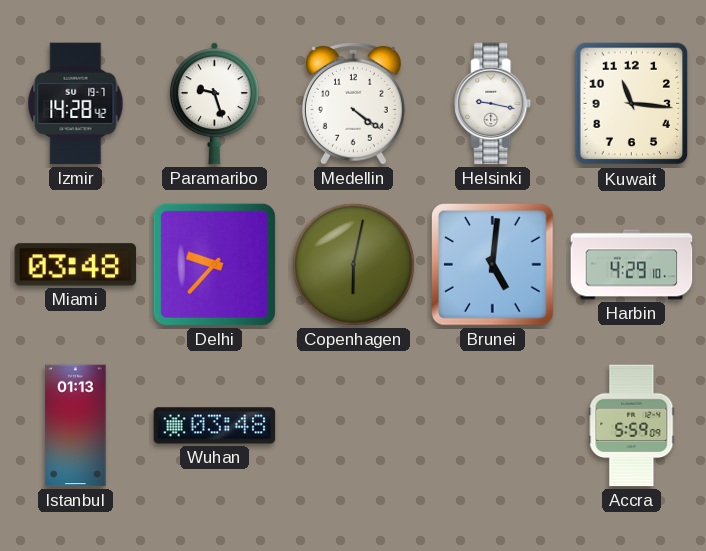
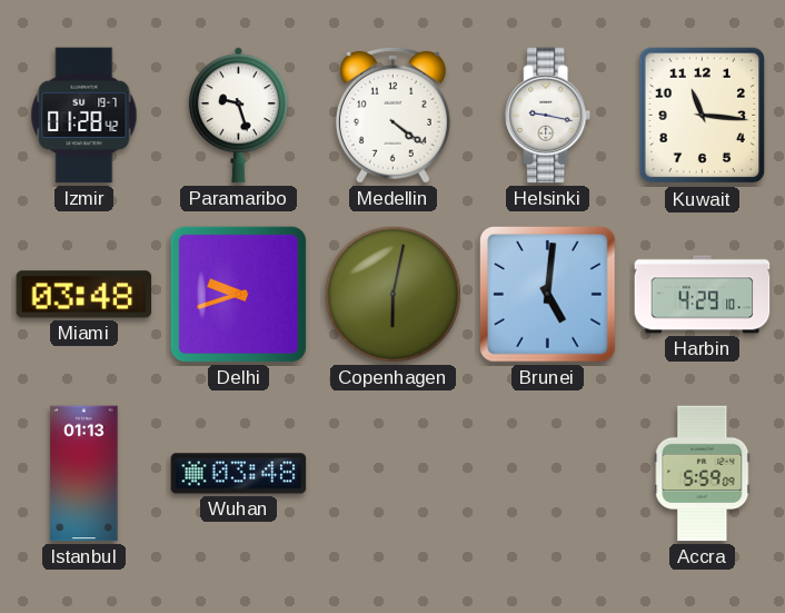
Izmir: 14:28 -> 01:28
Delhi: 9:37 -> 9:42
